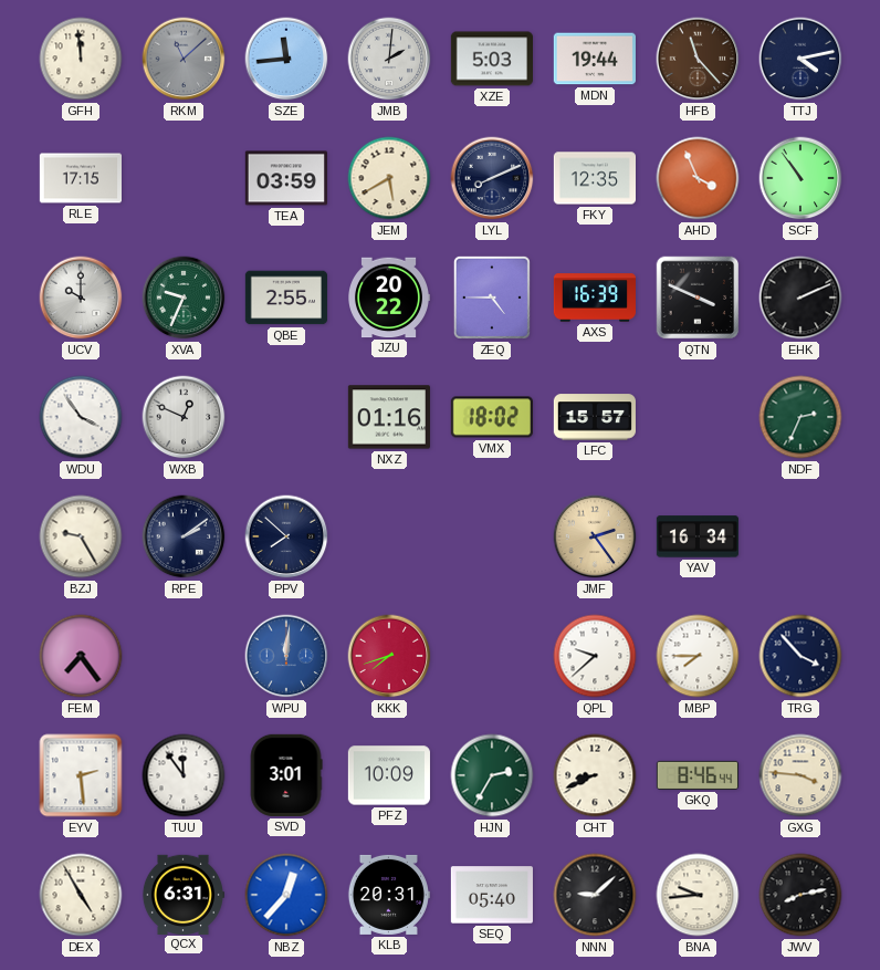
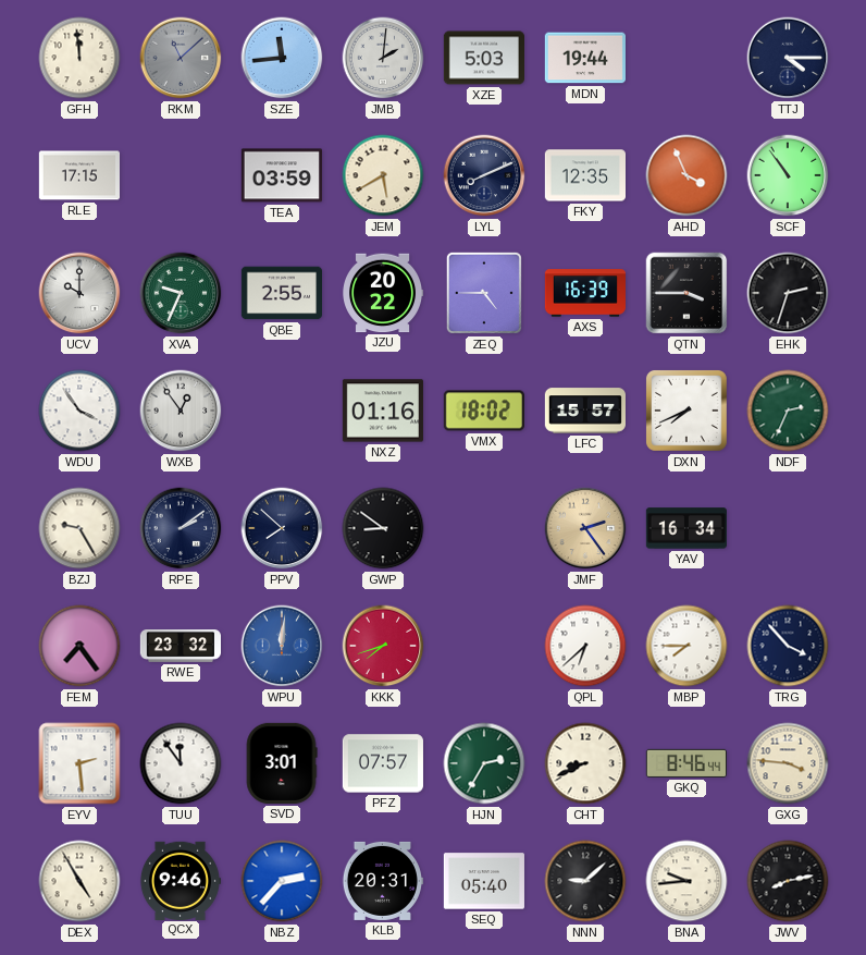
HFB: 11:23 -> none
TTJ: 4:13 -> 4:15
QTN: 3:49 -> 3:45
EHK: 2:11 -> 2:33
WXB: 12:49 -> 12:54
DXN: none -> 7:41
GWP: none -> 8:51
RWE: none -> 23:32
QPL: 9:38 -> 6:38
PFZ: 10:09 -> 07:57
QCX: 6:31 -> 9:46
NBZ: 12:37 -> 2:37
